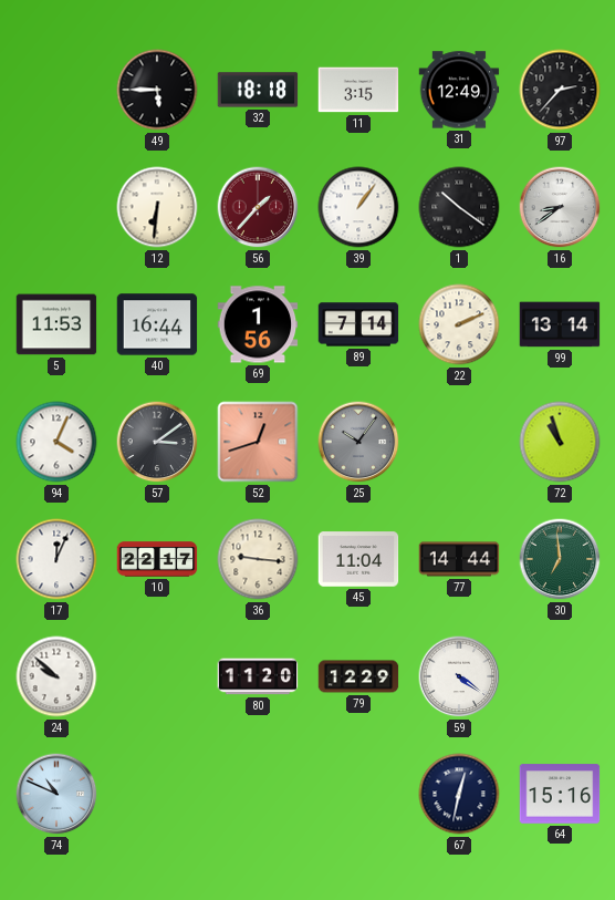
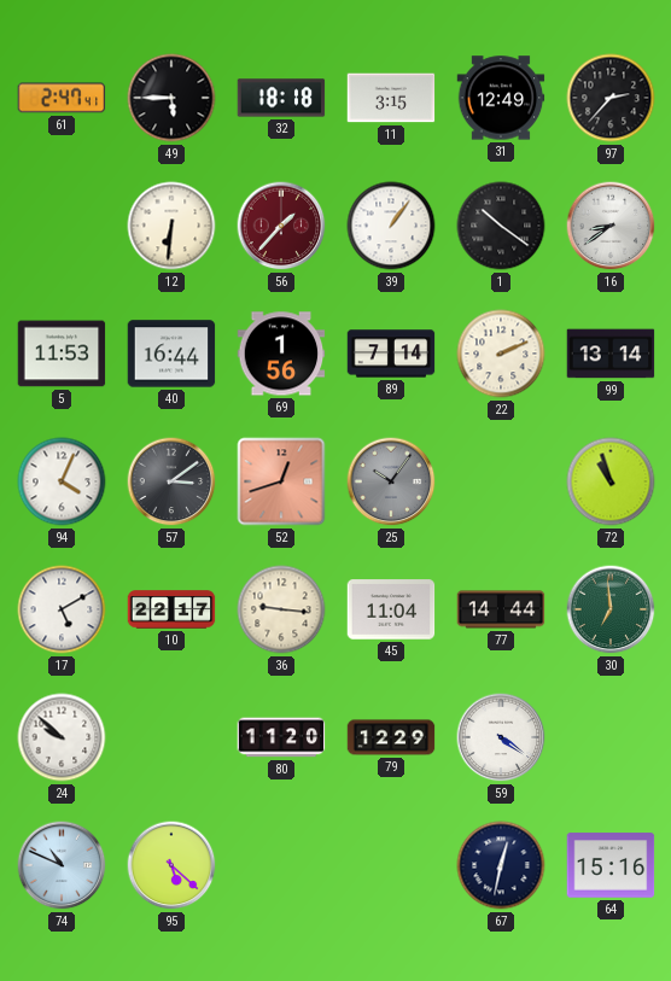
61: none -> 2:47
17: 12:04 -> 5:10
95: none -> 5:22
